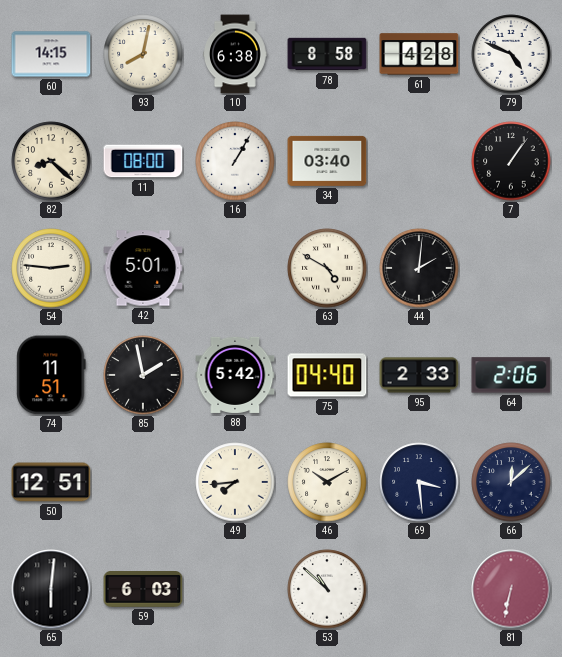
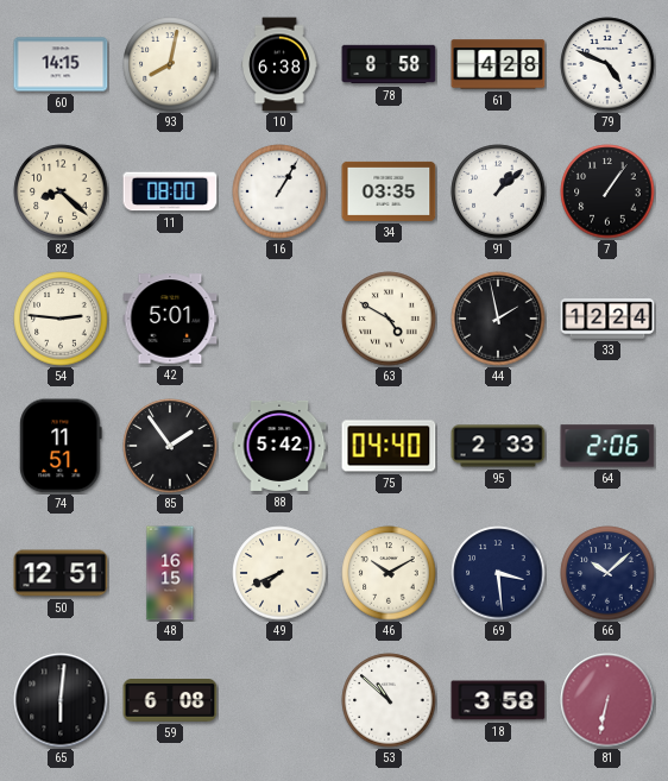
34: 03:40 -> 03:35
91: none -> 1:08
44: 2:01 -> 1:58
33: none -> 12:24
85: 1:58 -> 1:54
48: none -> 16:15
49: 7:44 -> 7:41
66: 12:08 -> 10:08
59: 6:03 -> 6:08
18: none -> 3:58
